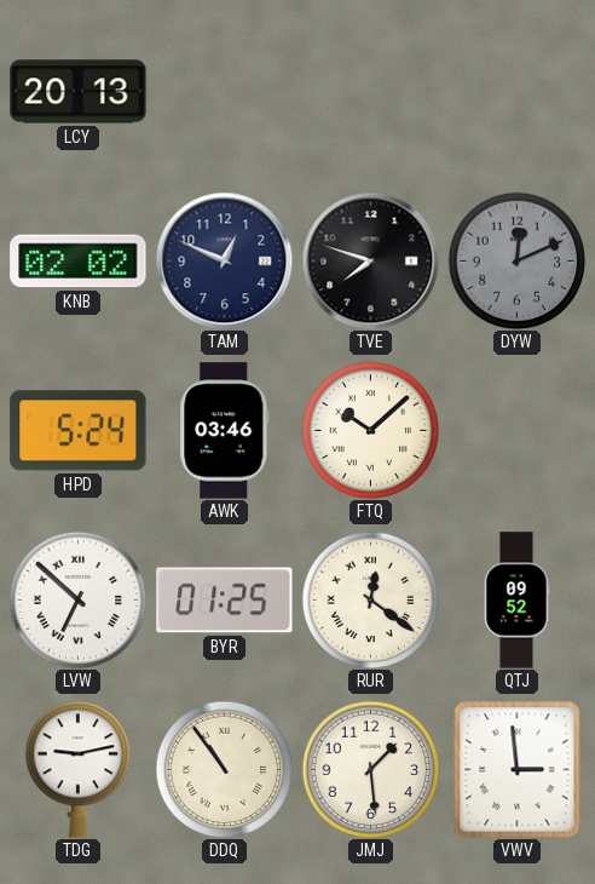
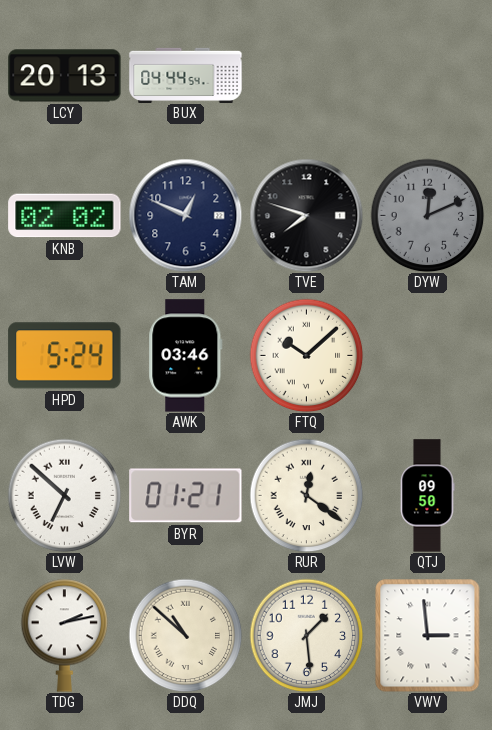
BUX: none -> 04:44
BYR: 01:25 -> 01:21
QTJ: 09:52 -> 09:50
TDG: 9:13 -> 2:13
DDQ: 10:54 -> 10:52
